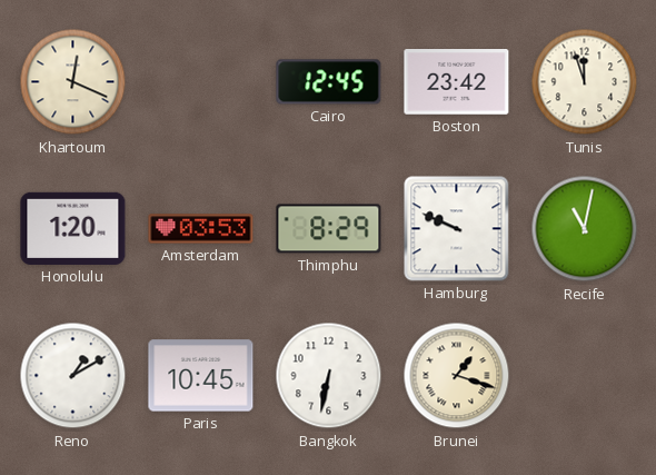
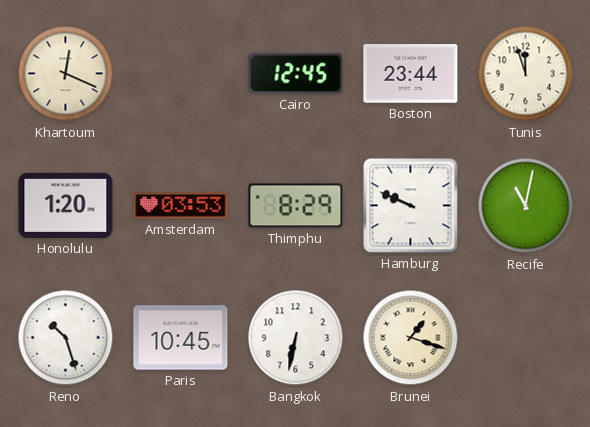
Boston: 23:42 -> 23:44
Reno: 1:10 -> 10:27
